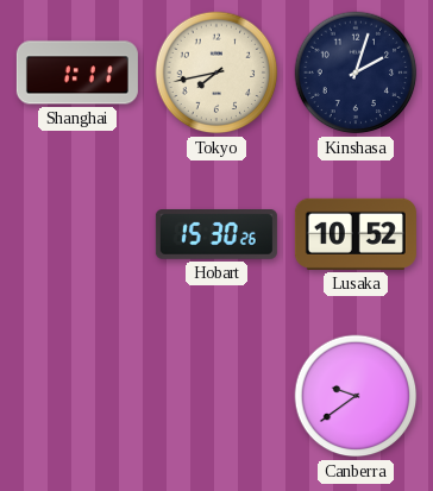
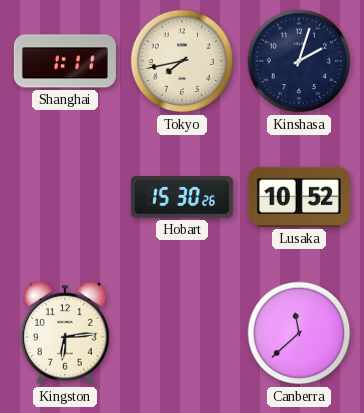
Kingston: none -> 6:14
Canberra: 9:39 -> 11:38
